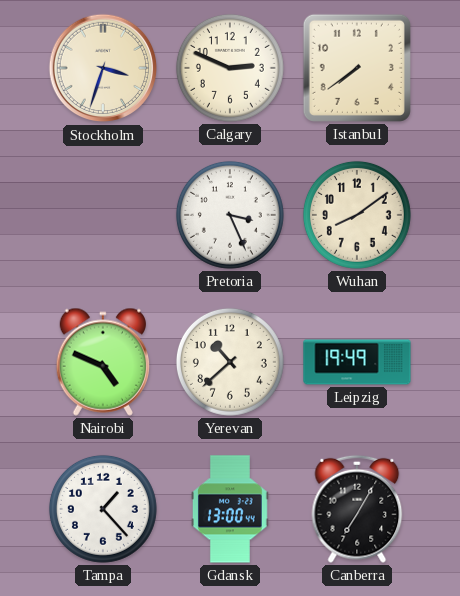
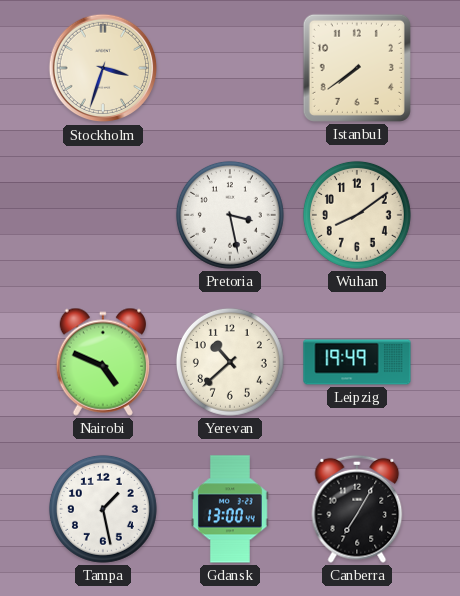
Calgary: 2:49 -> none
Pretoria: 3:26 -> 3:28
Tampa: 1:23 -> 1:28
